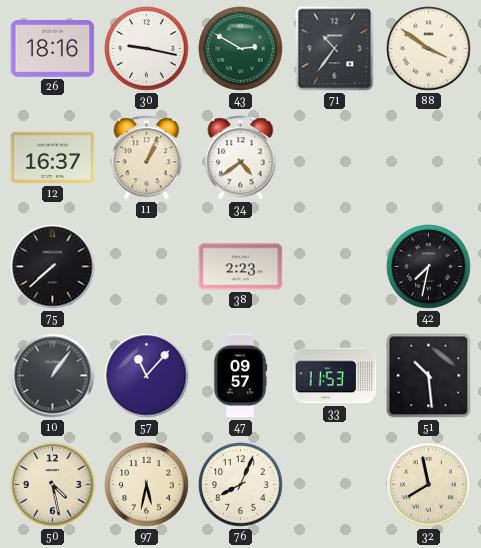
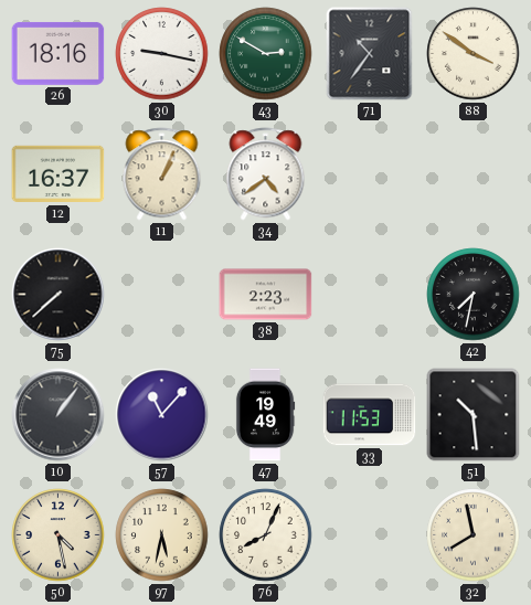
47: 09:57 -> 19:49
